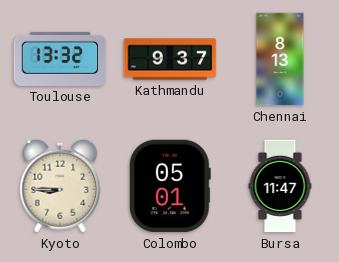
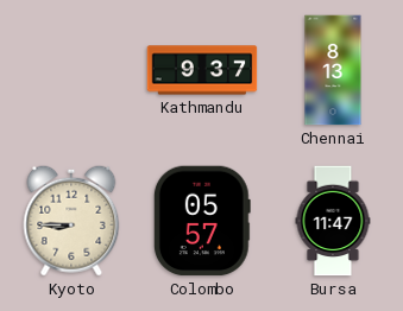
Toulouse: 13:32 -> none
Colombo: 05:01 -> 05:57
